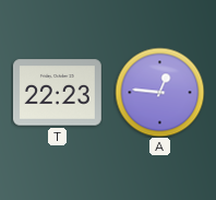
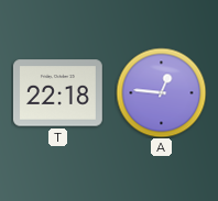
T: 22:23 -> 22:18
